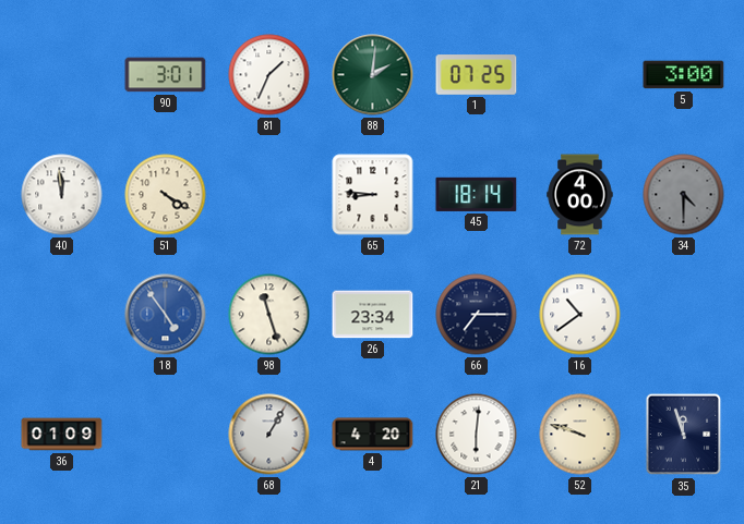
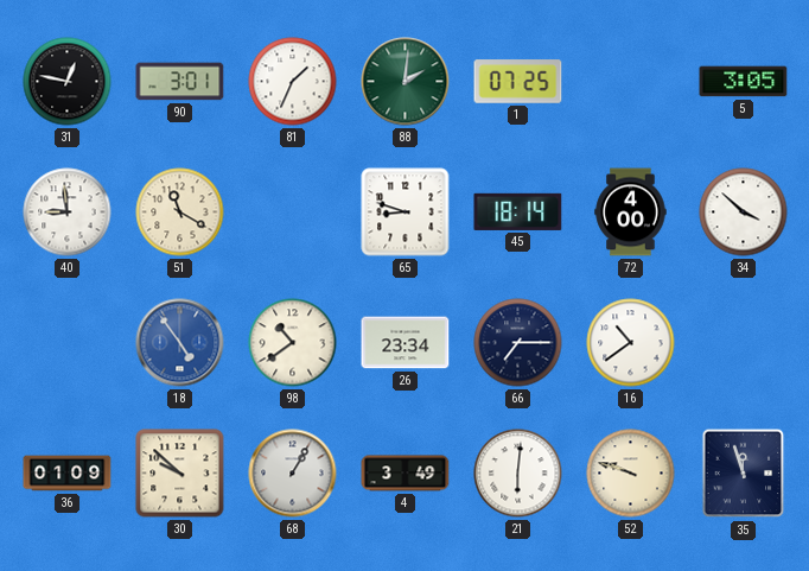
31: none -> 12:47
5: 3:00 -> 3:05
40: 11:59 -> 8:59
51: 4:20 -> 11:20
65: 8:46 -> 8:48
34: 4:30 -> 3:52
34 dial: grey -> white
98: 11:27 -> 10:39
30: none -> 9:52
4: 4:20 -> 3:49
